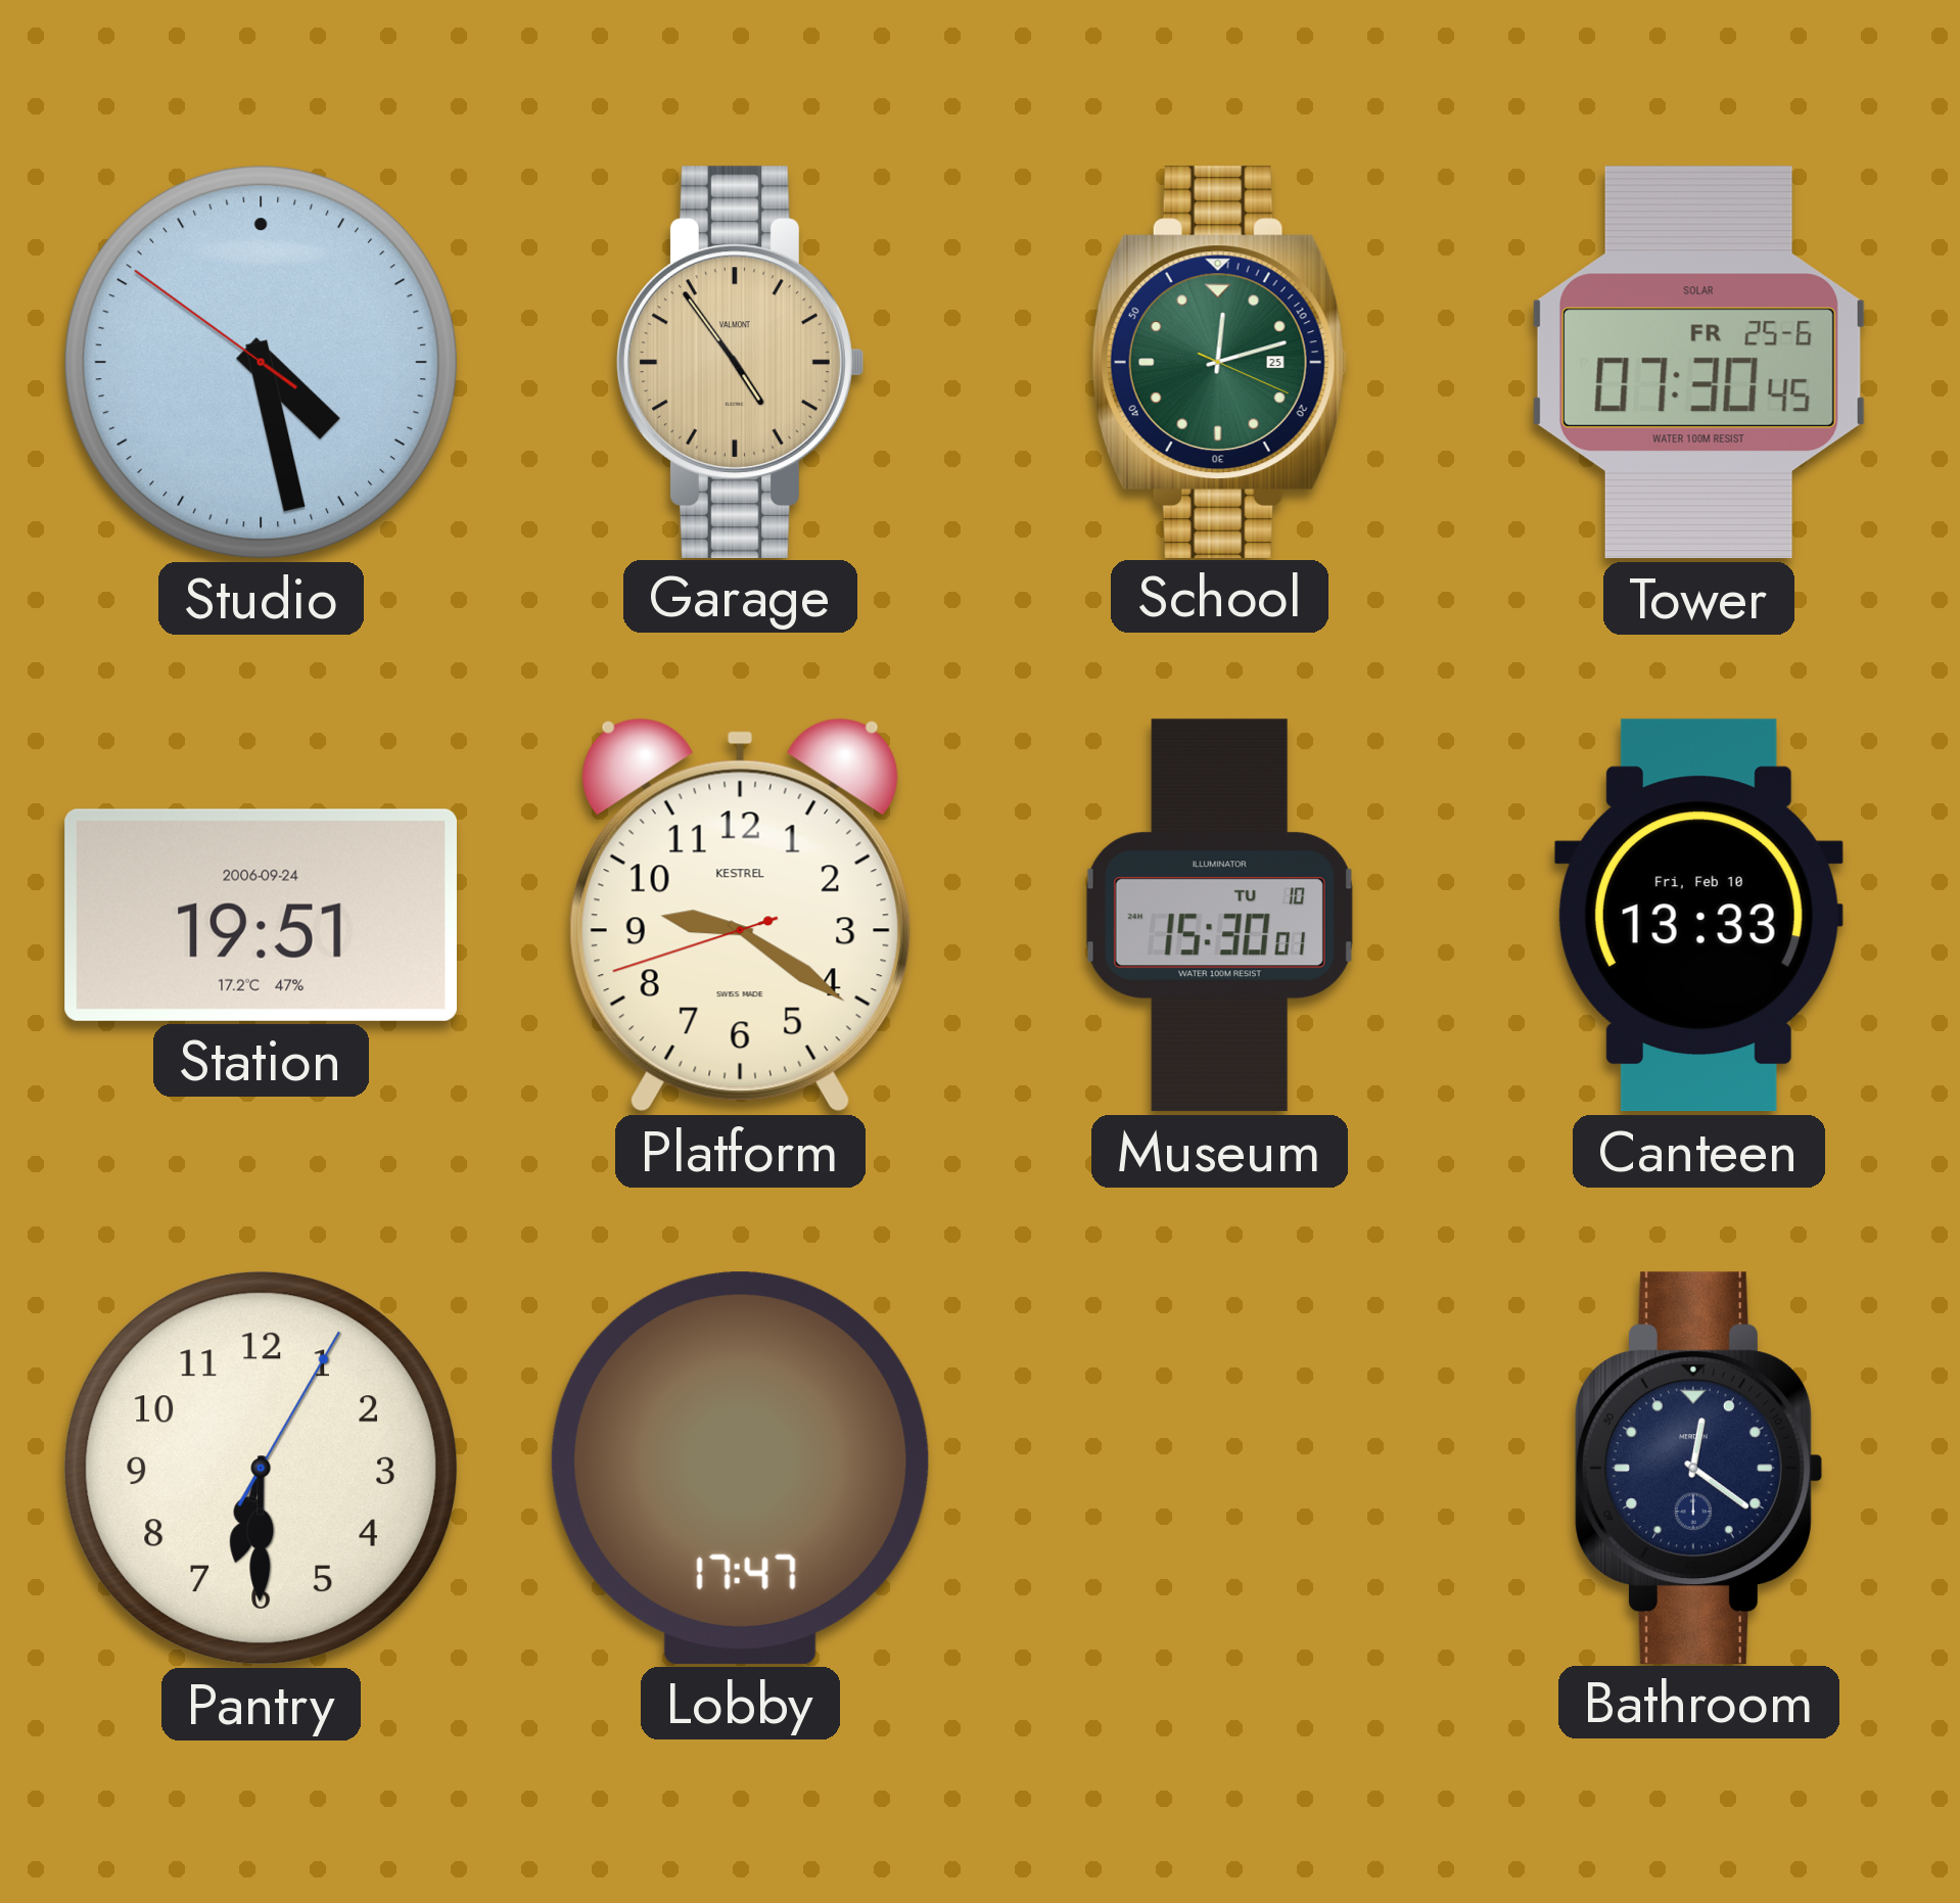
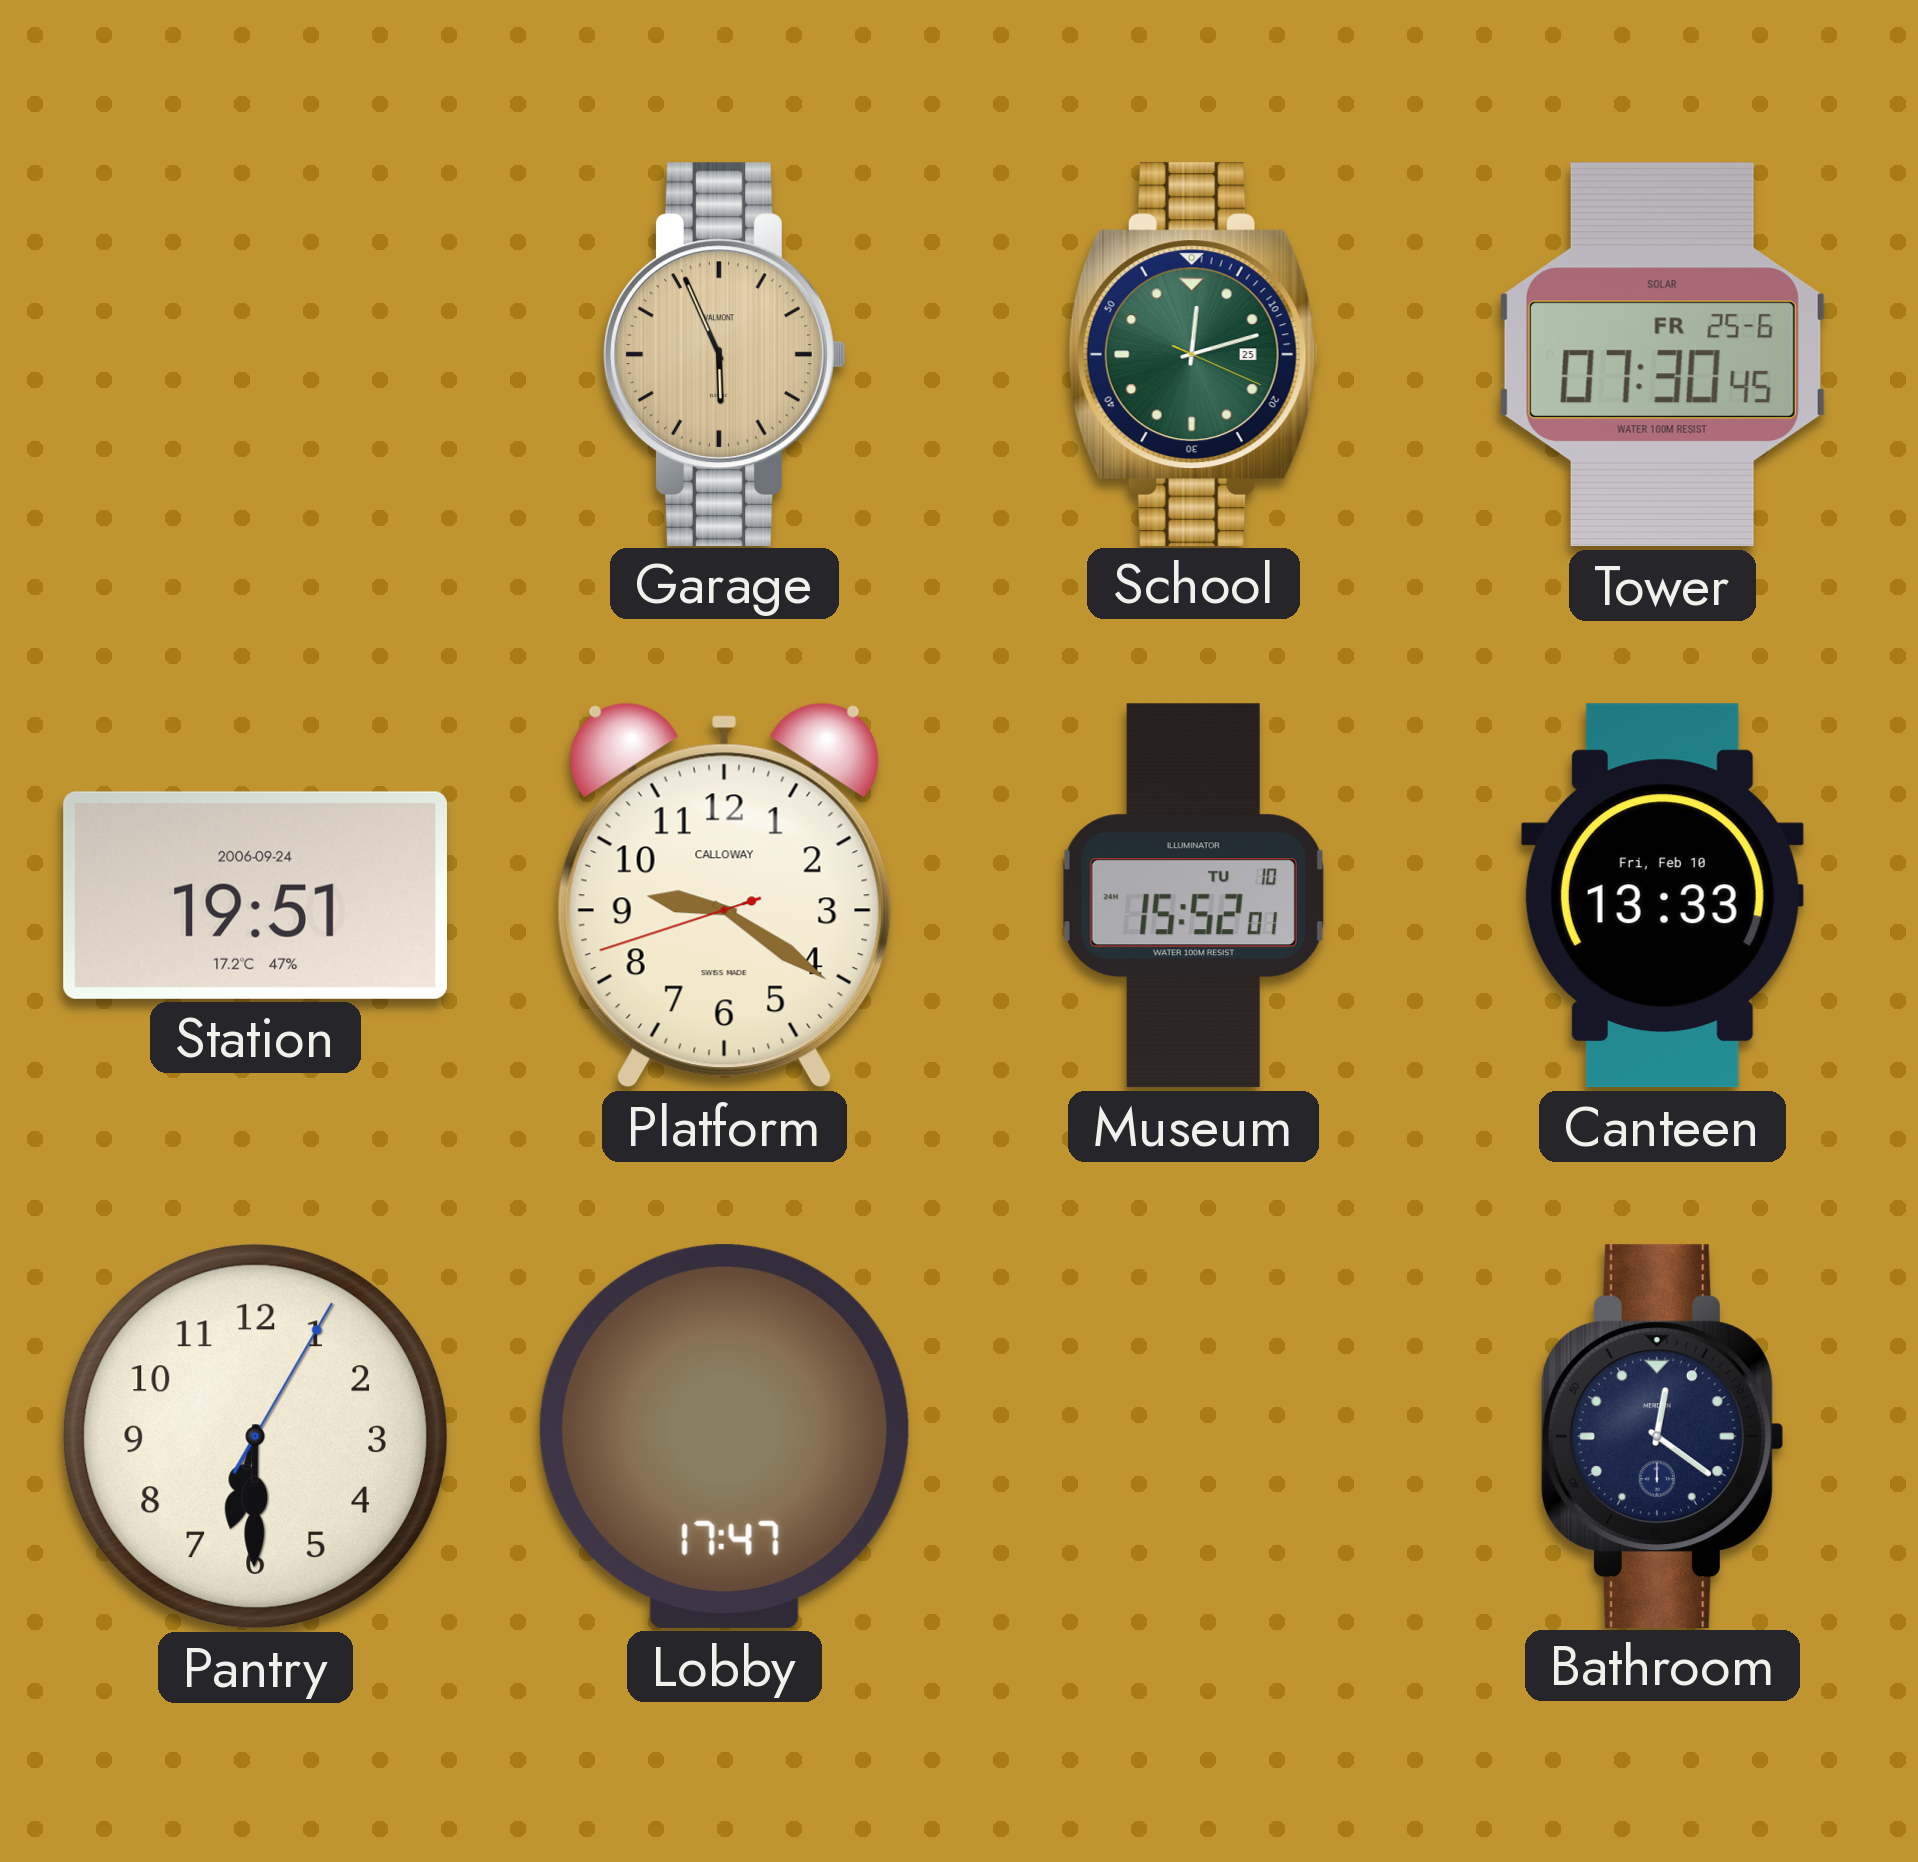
Studio: 4:27 -> none
Garage: 4:54 -> 5:56
Platform brand: KESTREL -> CALLOWAY
Museum: 15:30 -> 15:52
